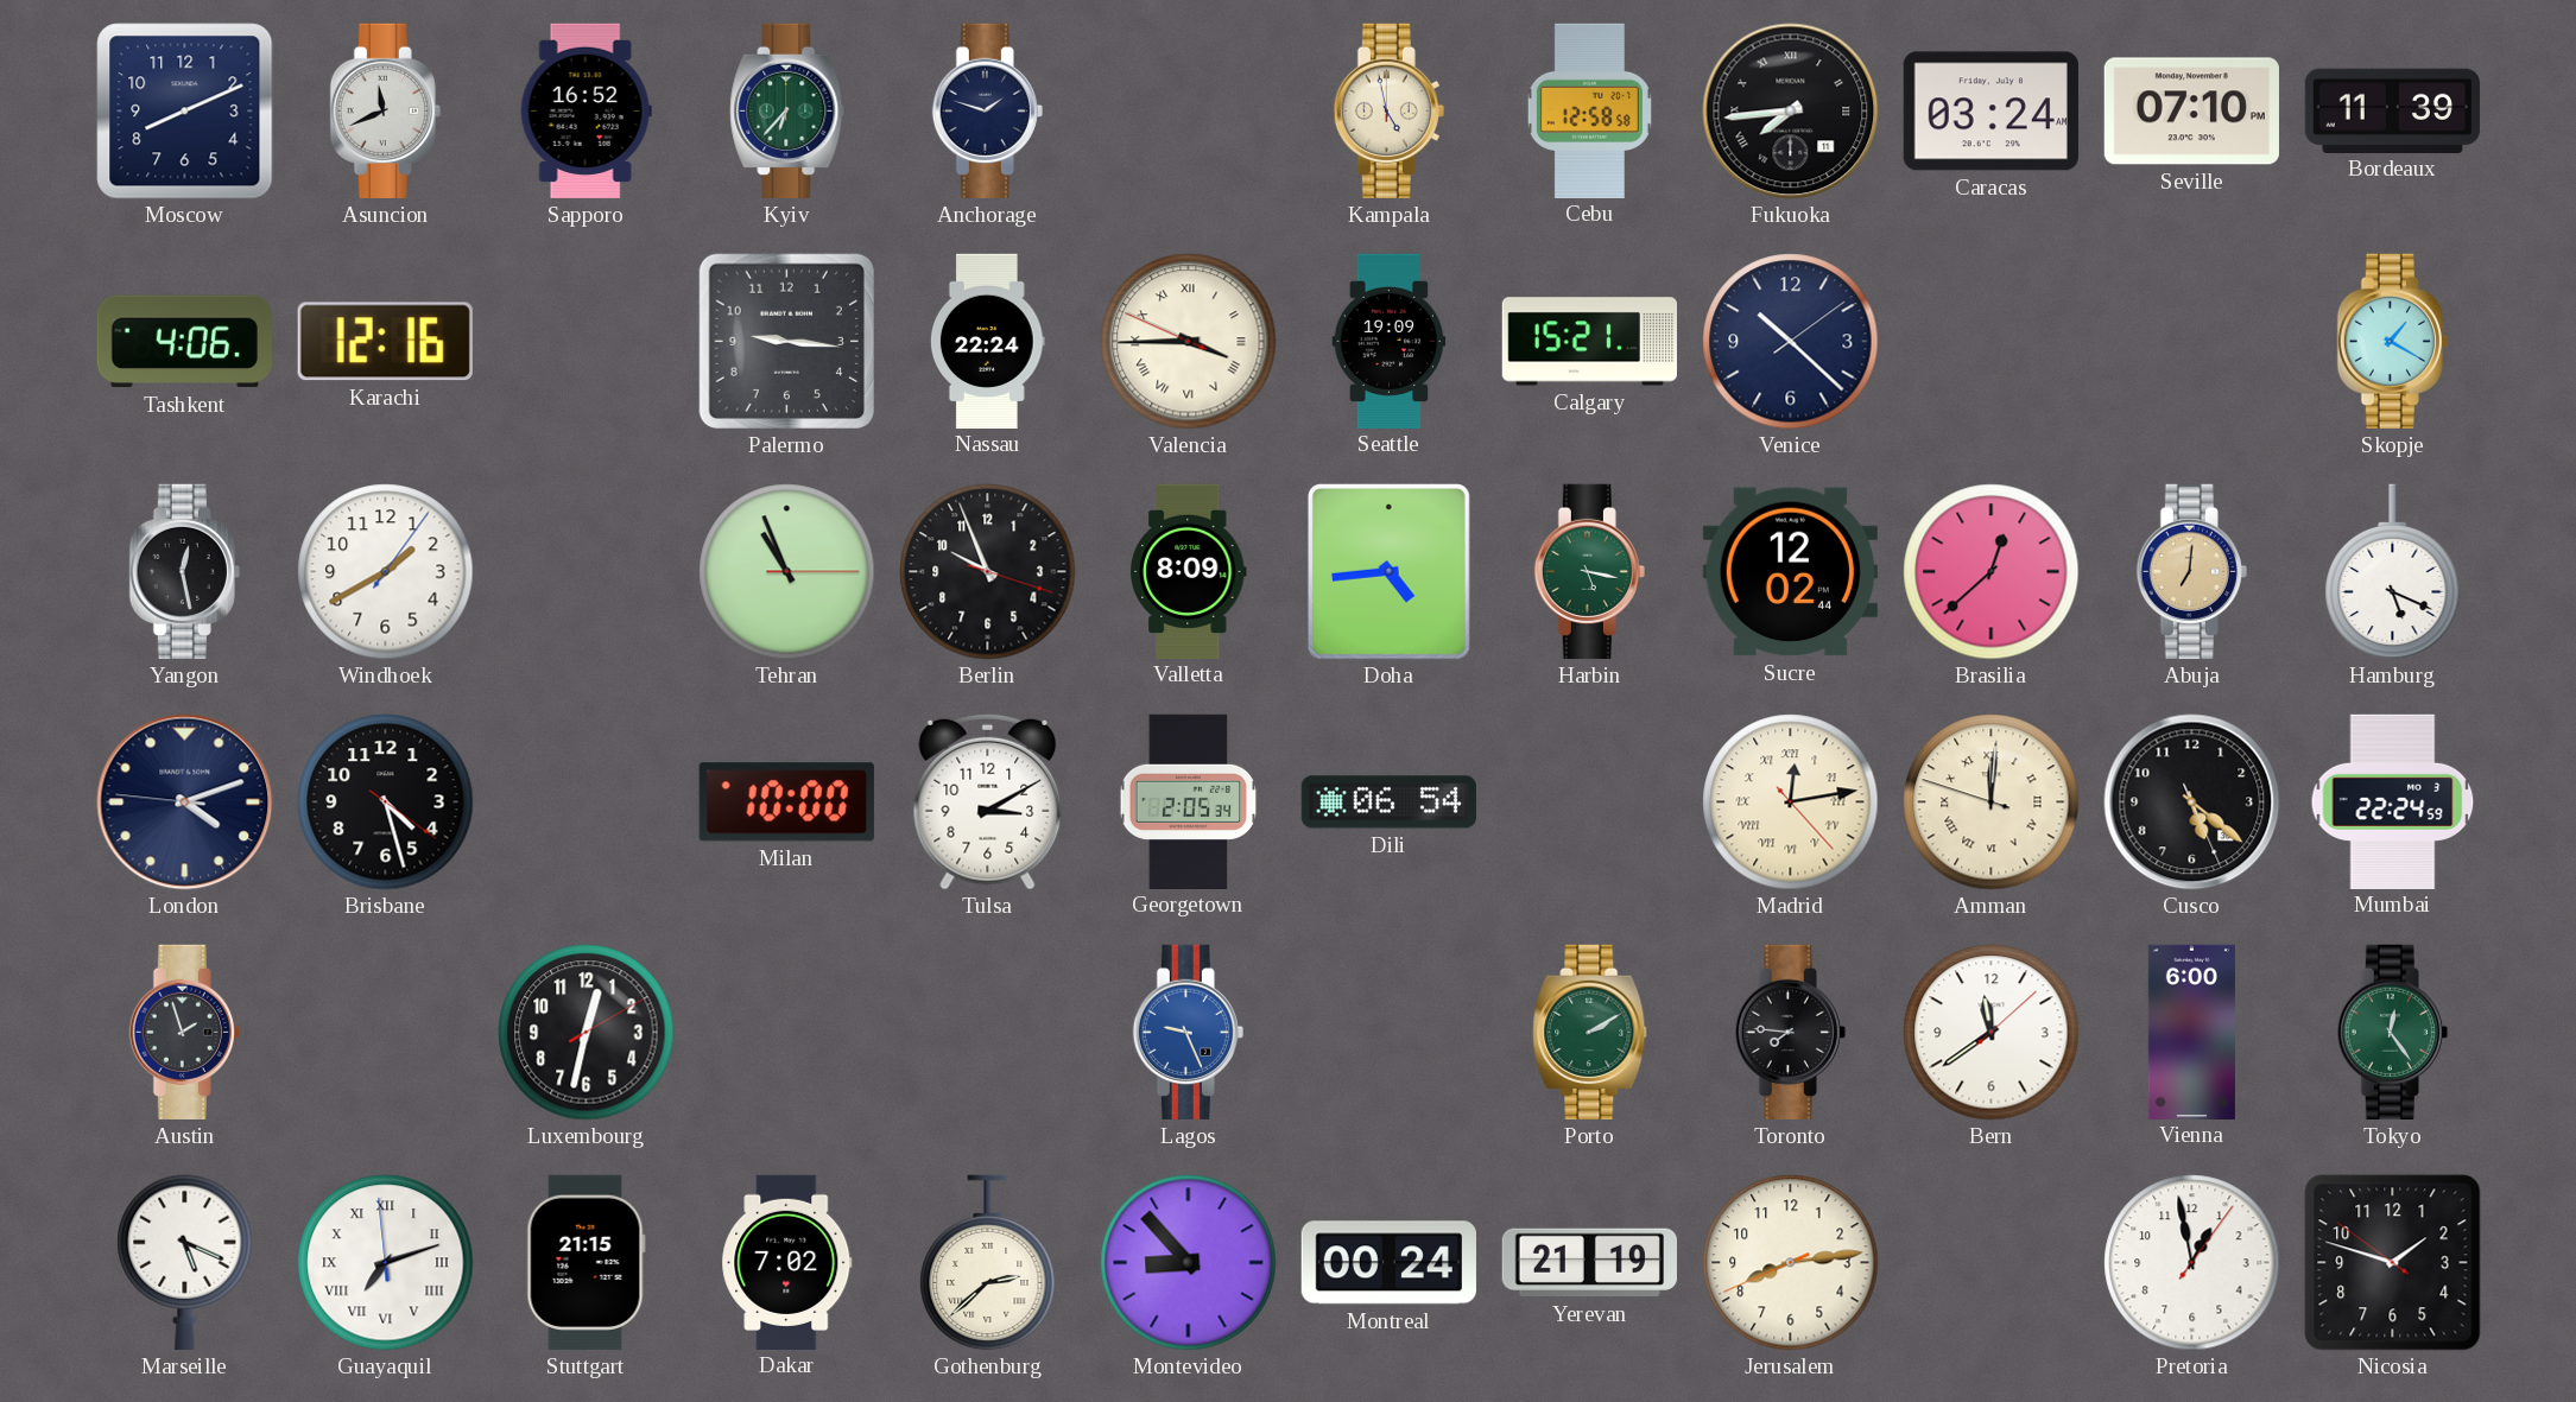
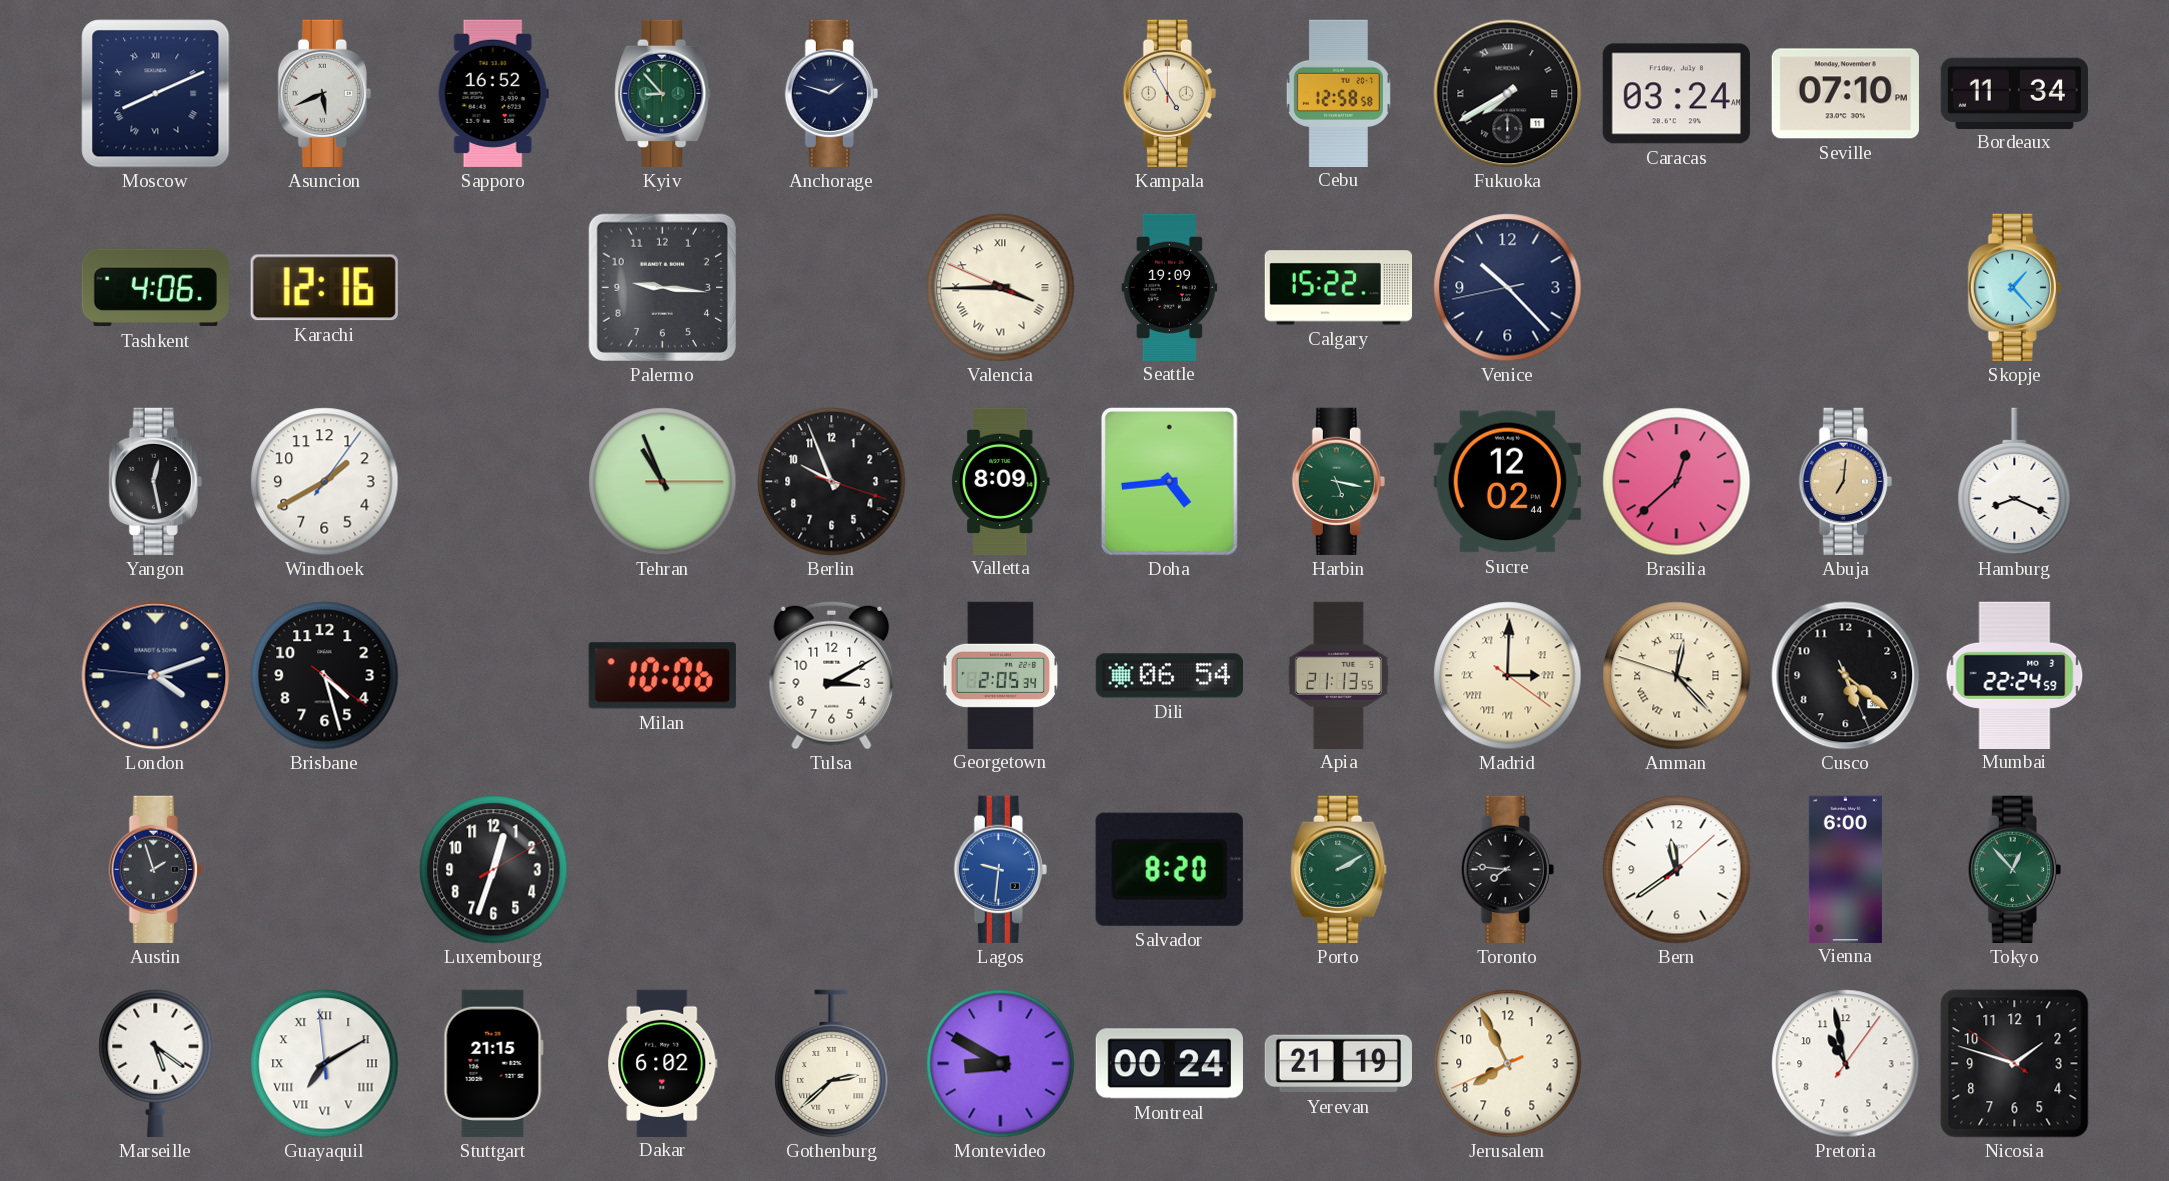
Moscow numerals: Arabic -> Roman
Asuncion: 11:41 -> 5:41
Kyiv: 6:37 -> 8:53
Kampala: 4:58 -> 4:55
Fukuoka: 7:44 -> 7:40
Bordeaux: 11:39 -> 11:34
Nassau: 22:24 -> none
Calgary: 15:21 -> 15:22
Venice: 10:22:09 -> 10:22:43
Skopje: 1:20 -> 1:23
Hamburg: 5:19 -> 8:19
Milan: 10:00 -> 10:06
Apia: none -> 21:13
Madrid: 12:13 -> 3:00
Amman: 12:00 -> 12:22
Luxembourg: 12:32 -> 12:33
Lagos: 9:26 -> 9:31
Salvador: none -> 8:20
Tokyo: 12:24 -> 12:53
Marseille: 5:19 -> 5:21
Guayaquil: 7:11 -> 7:09
Dakar: 7:02 -> 6:02
Montevideo: 8:53 -> 8:50
Jerusalem: 8:13 -> 7:55
Pretoria: 12:58 -> 10:58
